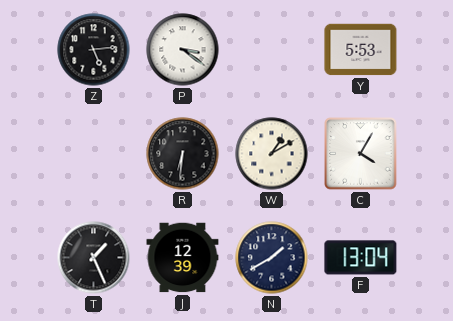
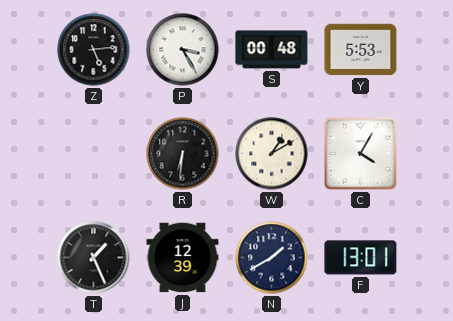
P: 3:21 -> 3:25
S: none -> 00:48
F: 13:04 -> 13:01
